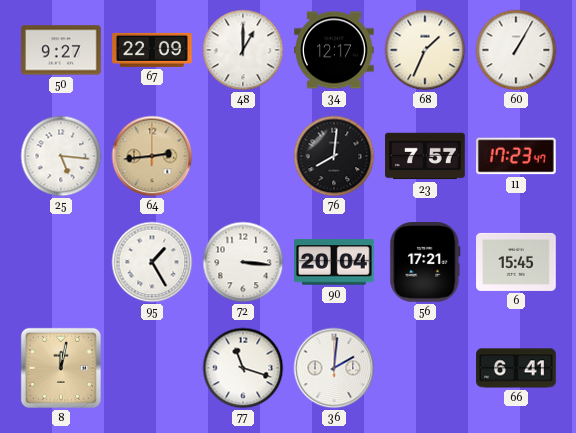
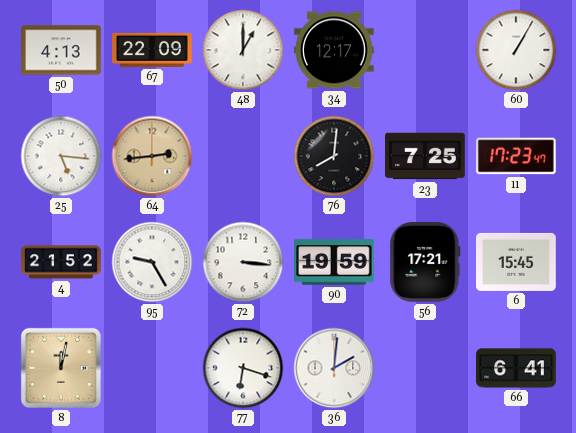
50: 9:27 -> 4:13
68: 1:34 -> none
23: 7:57 -> 7:25
4: none -> 21:52
95: 1:25 -> 9:25
90: 20:04 -> 19:59
77: 11:18 -> 6:18
